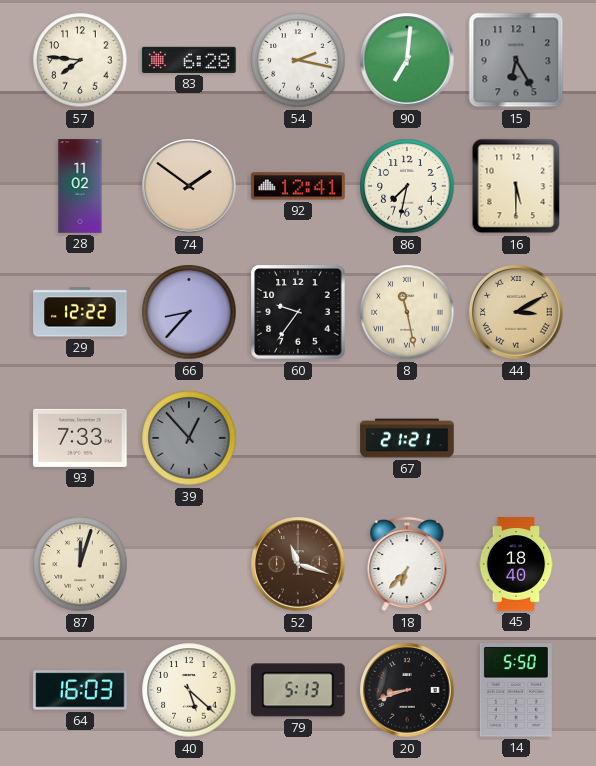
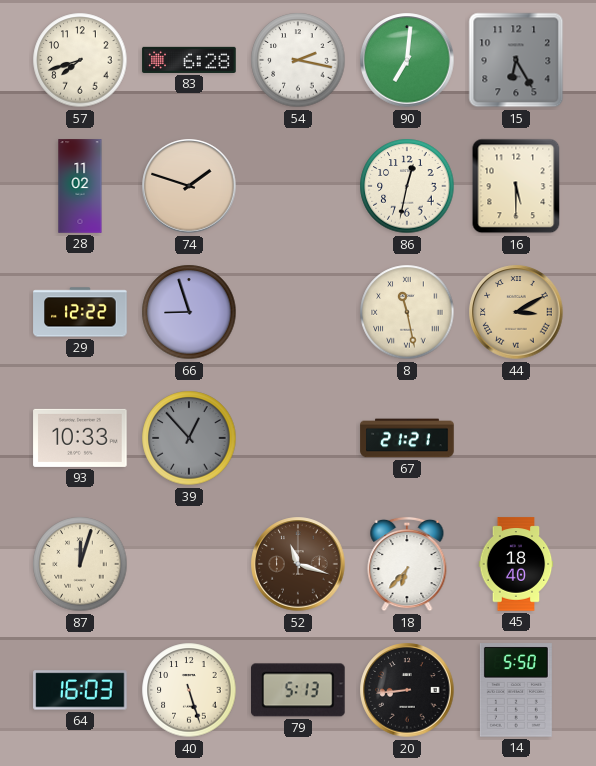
57: 7:46 -> 7:42
74: 1:51 -> 1:48
92: 12:41 -> none
86: 7:32 -> 12:32
66: 8:37 -> 8:57
60: 9:36 -> none
93: 7:33 -> 10:33
40: 5:22 -> 5:27
20: 8:42 -> 8:44
